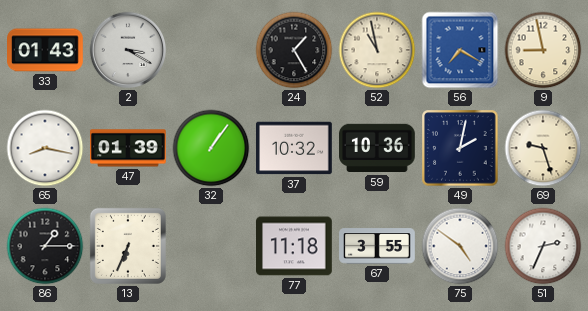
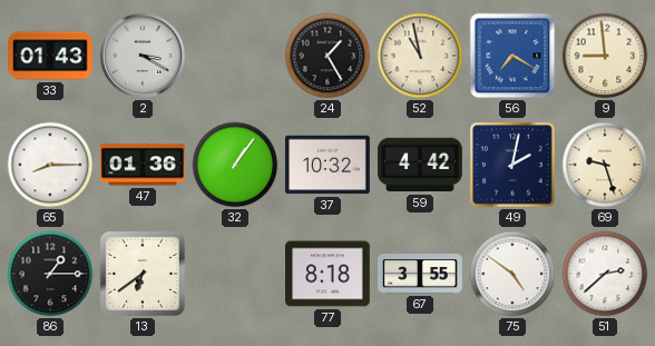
9: 8:58 -> 8:59
65: 8:17 -> 8:15
47: 01:39 -> 01:36
59: 10:36 -> 4:42
13: 6:34 -> 6:39
77: 11:18 -> 8:18
51: 2:34 -> 2:38
